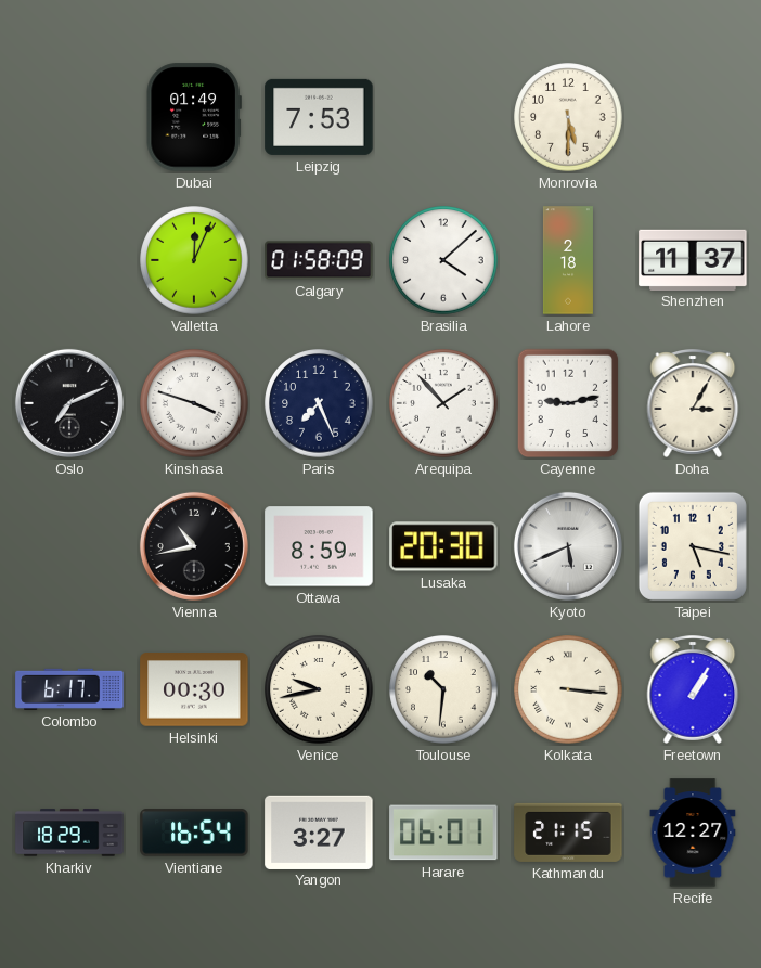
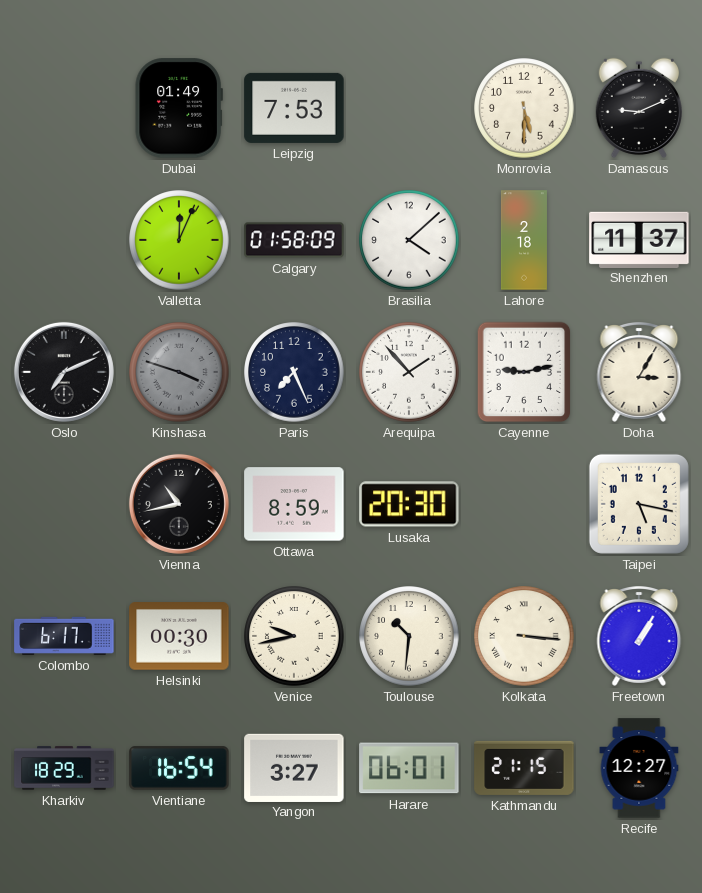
Damascus: none -> 9:11
Kinshasa dial: white -> grey
Kyoto: 5:41 -> none
